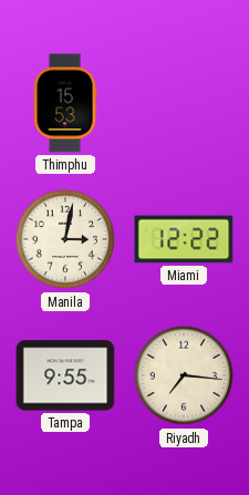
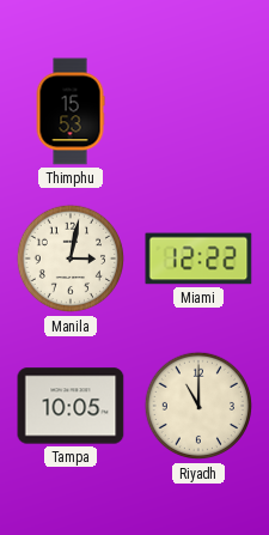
Tampa: 9:55 -> 10:05
Riyadh: 7:16 -> 11:00
